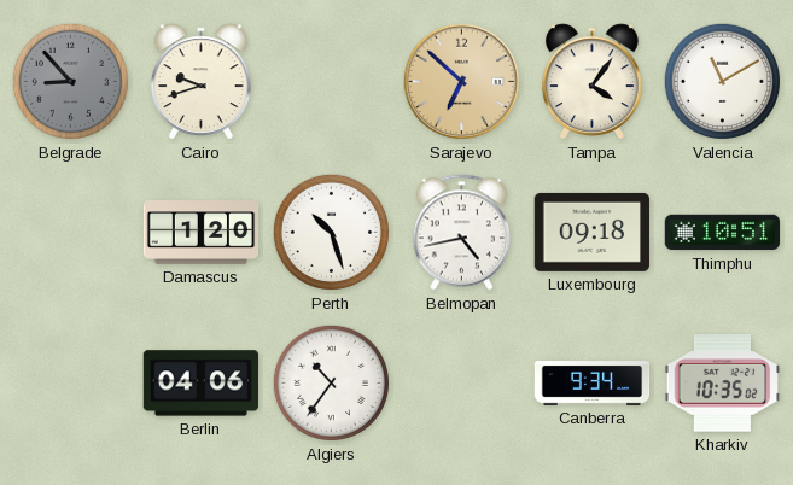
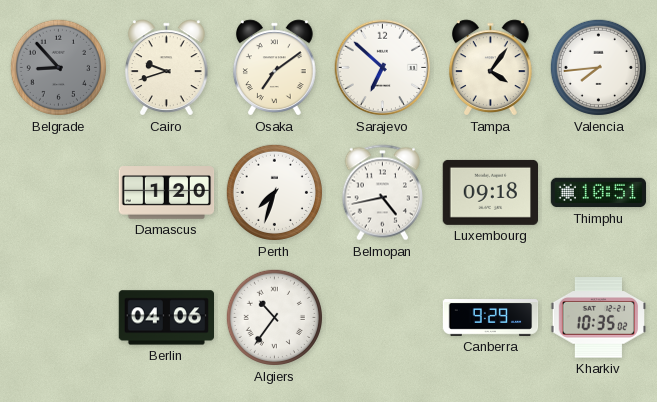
Osaka: none -> 7:09
Sarajevo dial: champagne -> white
Valencia: 11:10 -> 7:44
Perth: 10:27 -> 7:33
Canberra: 9:34 -> 9:29
